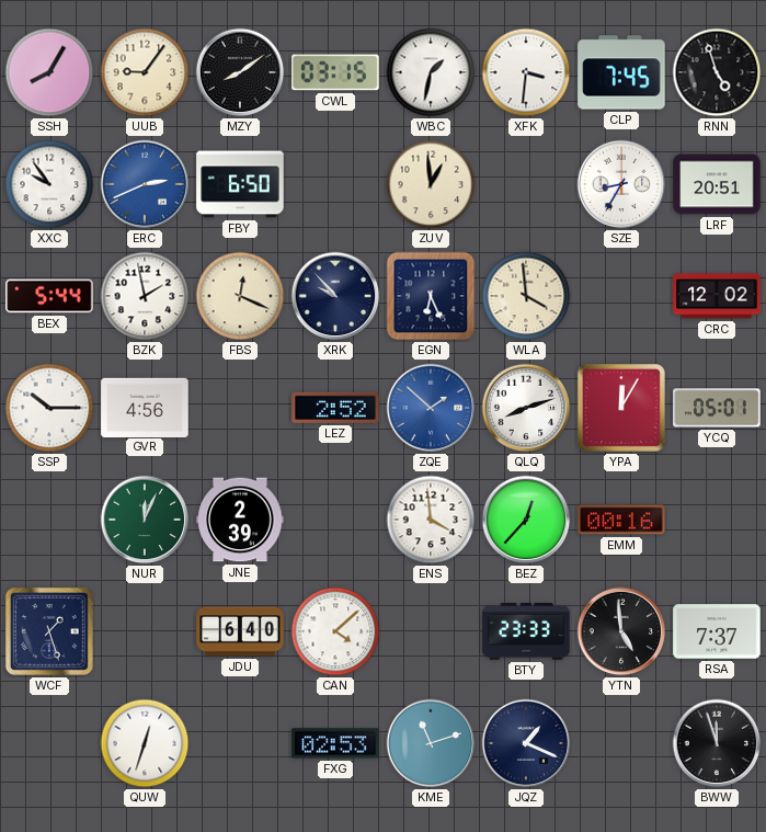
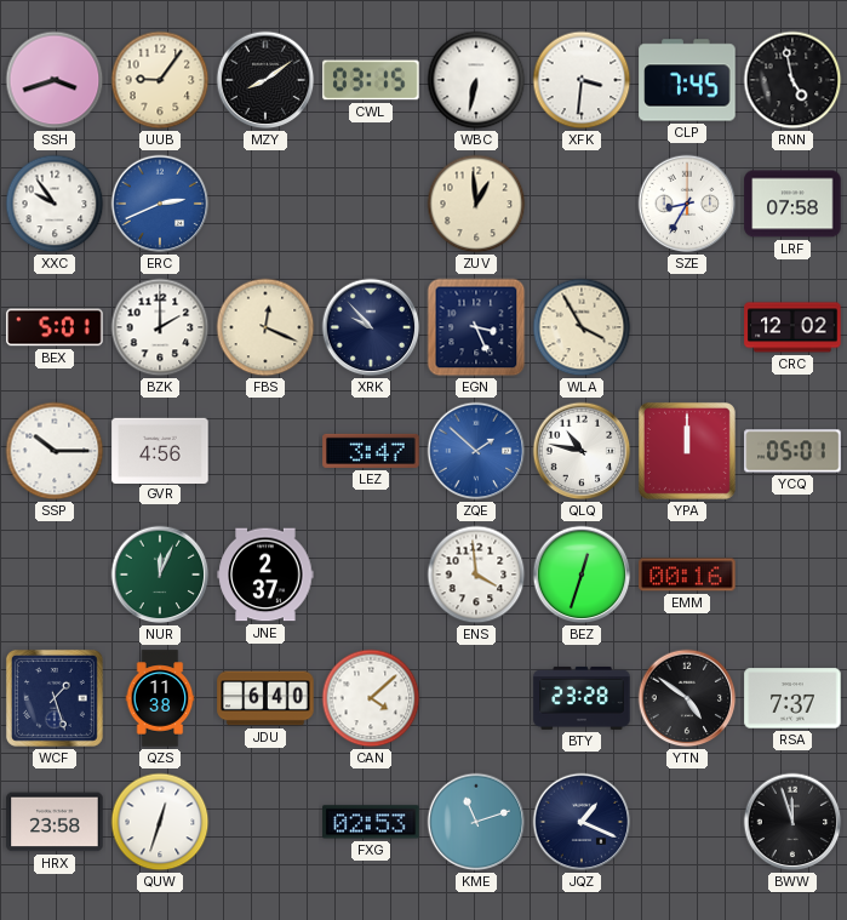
SSH: 8:05 -> 3:42
WBC: 1:32 -> 6:32
RNN: 4:57 -> 4:58
FBY: 6:50 -> none
LRF: 20:51 -> 07:58
BEX: 5:44 -> 5:01
BZK: 1:58 -> 2:00
EGN: 6:26 -> 3:26
WLA: 3:59 -> 3:55
LEZ: 2:52 -> 3:47
QLQ: 8:12 -> 10:47
YPA: 12:05 -> 12:00
JNE: 2:39 -> 2:37
BEZ: 12:37 -> 12:33
QZS: none -> 11:38
BTY: 23:33 -> 23:28
YTN: 4:59 -> 4:51
HRX: none -> 23:58
